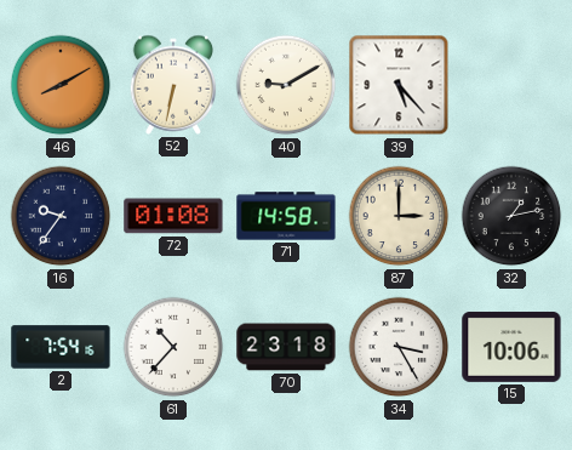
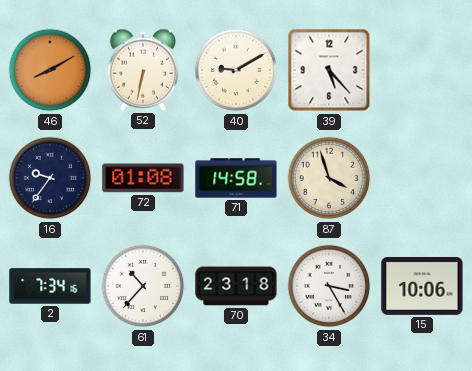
87: 3:00 -> 3:57
32: 1:13 -> none
2: 7:54 -> 7:34
